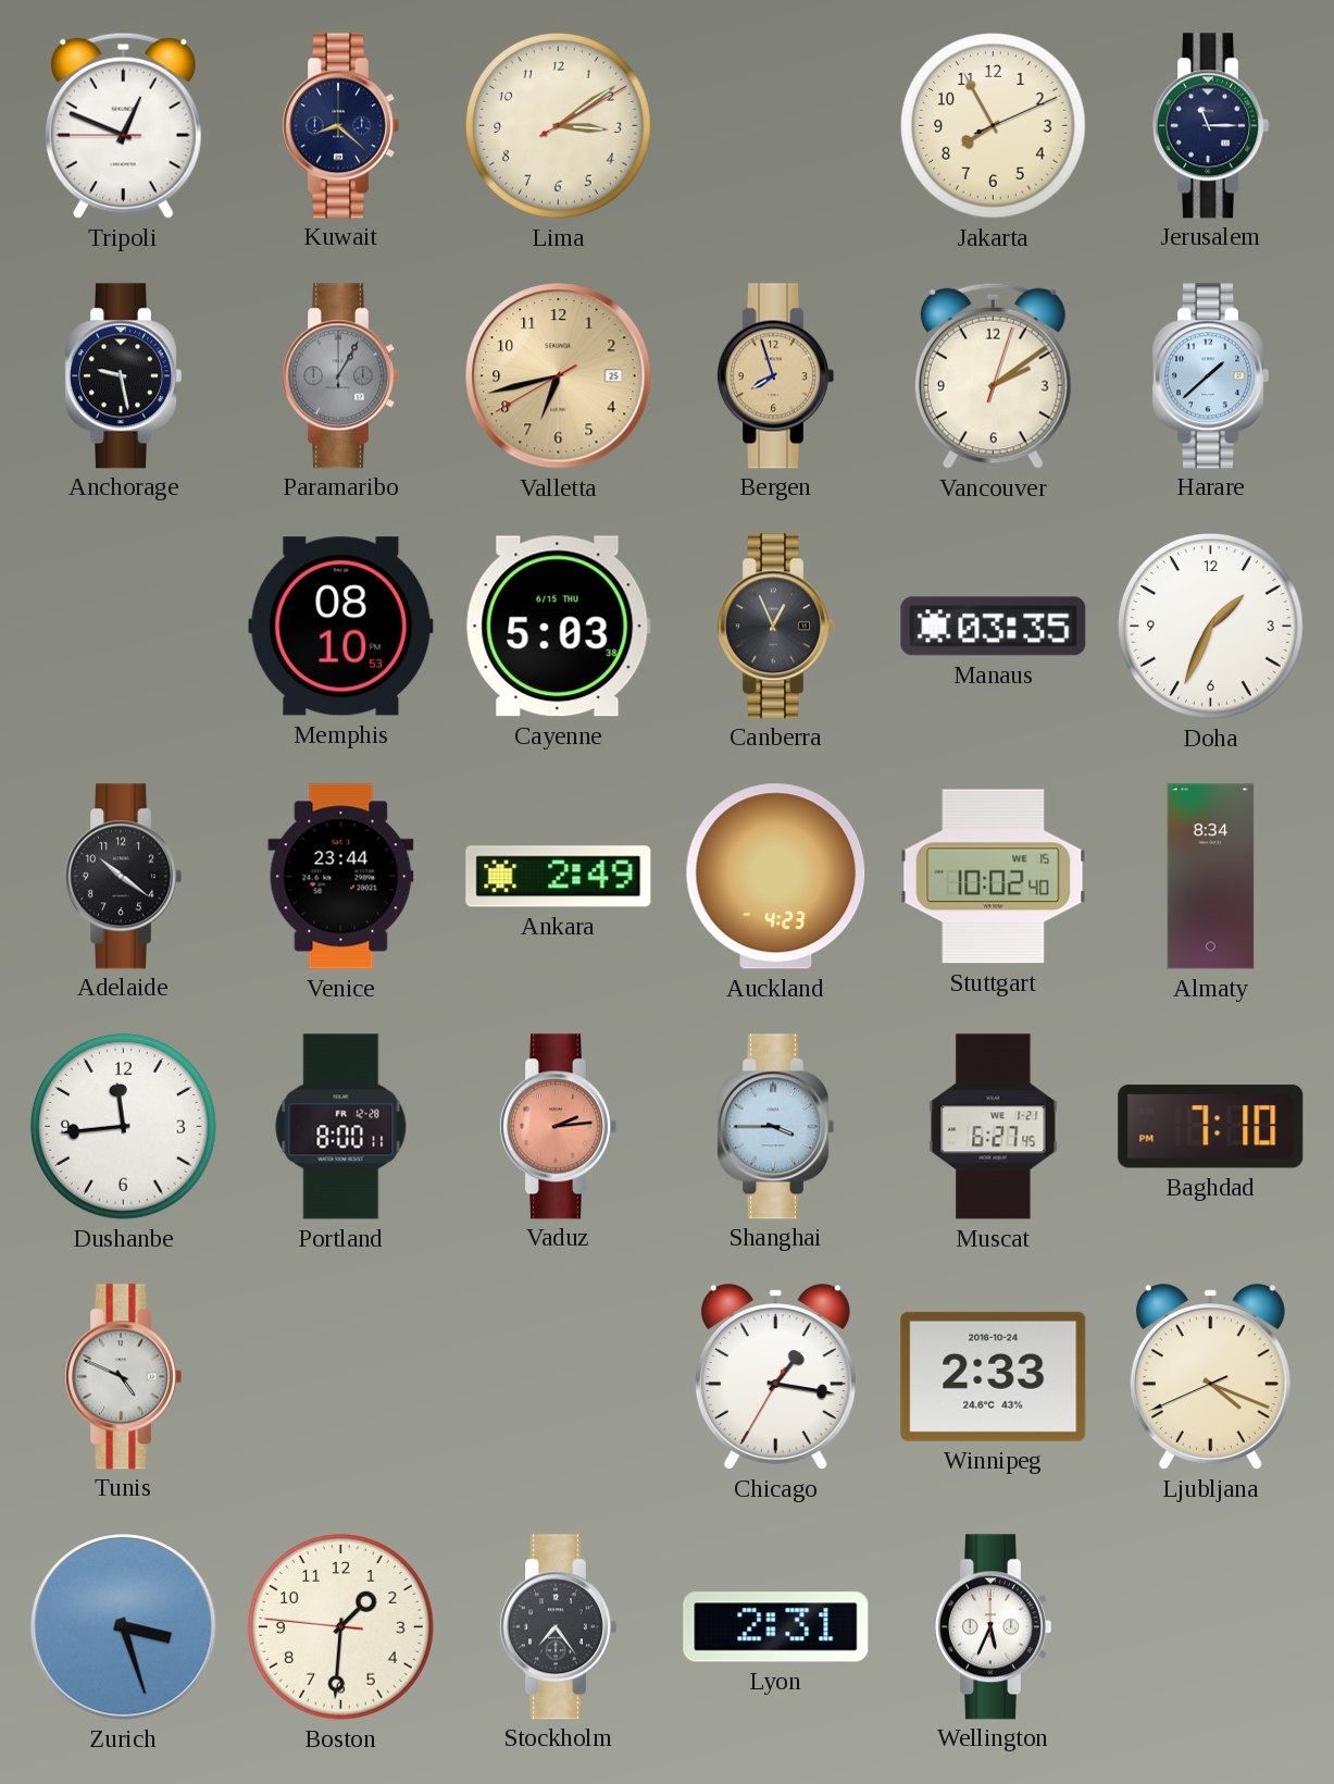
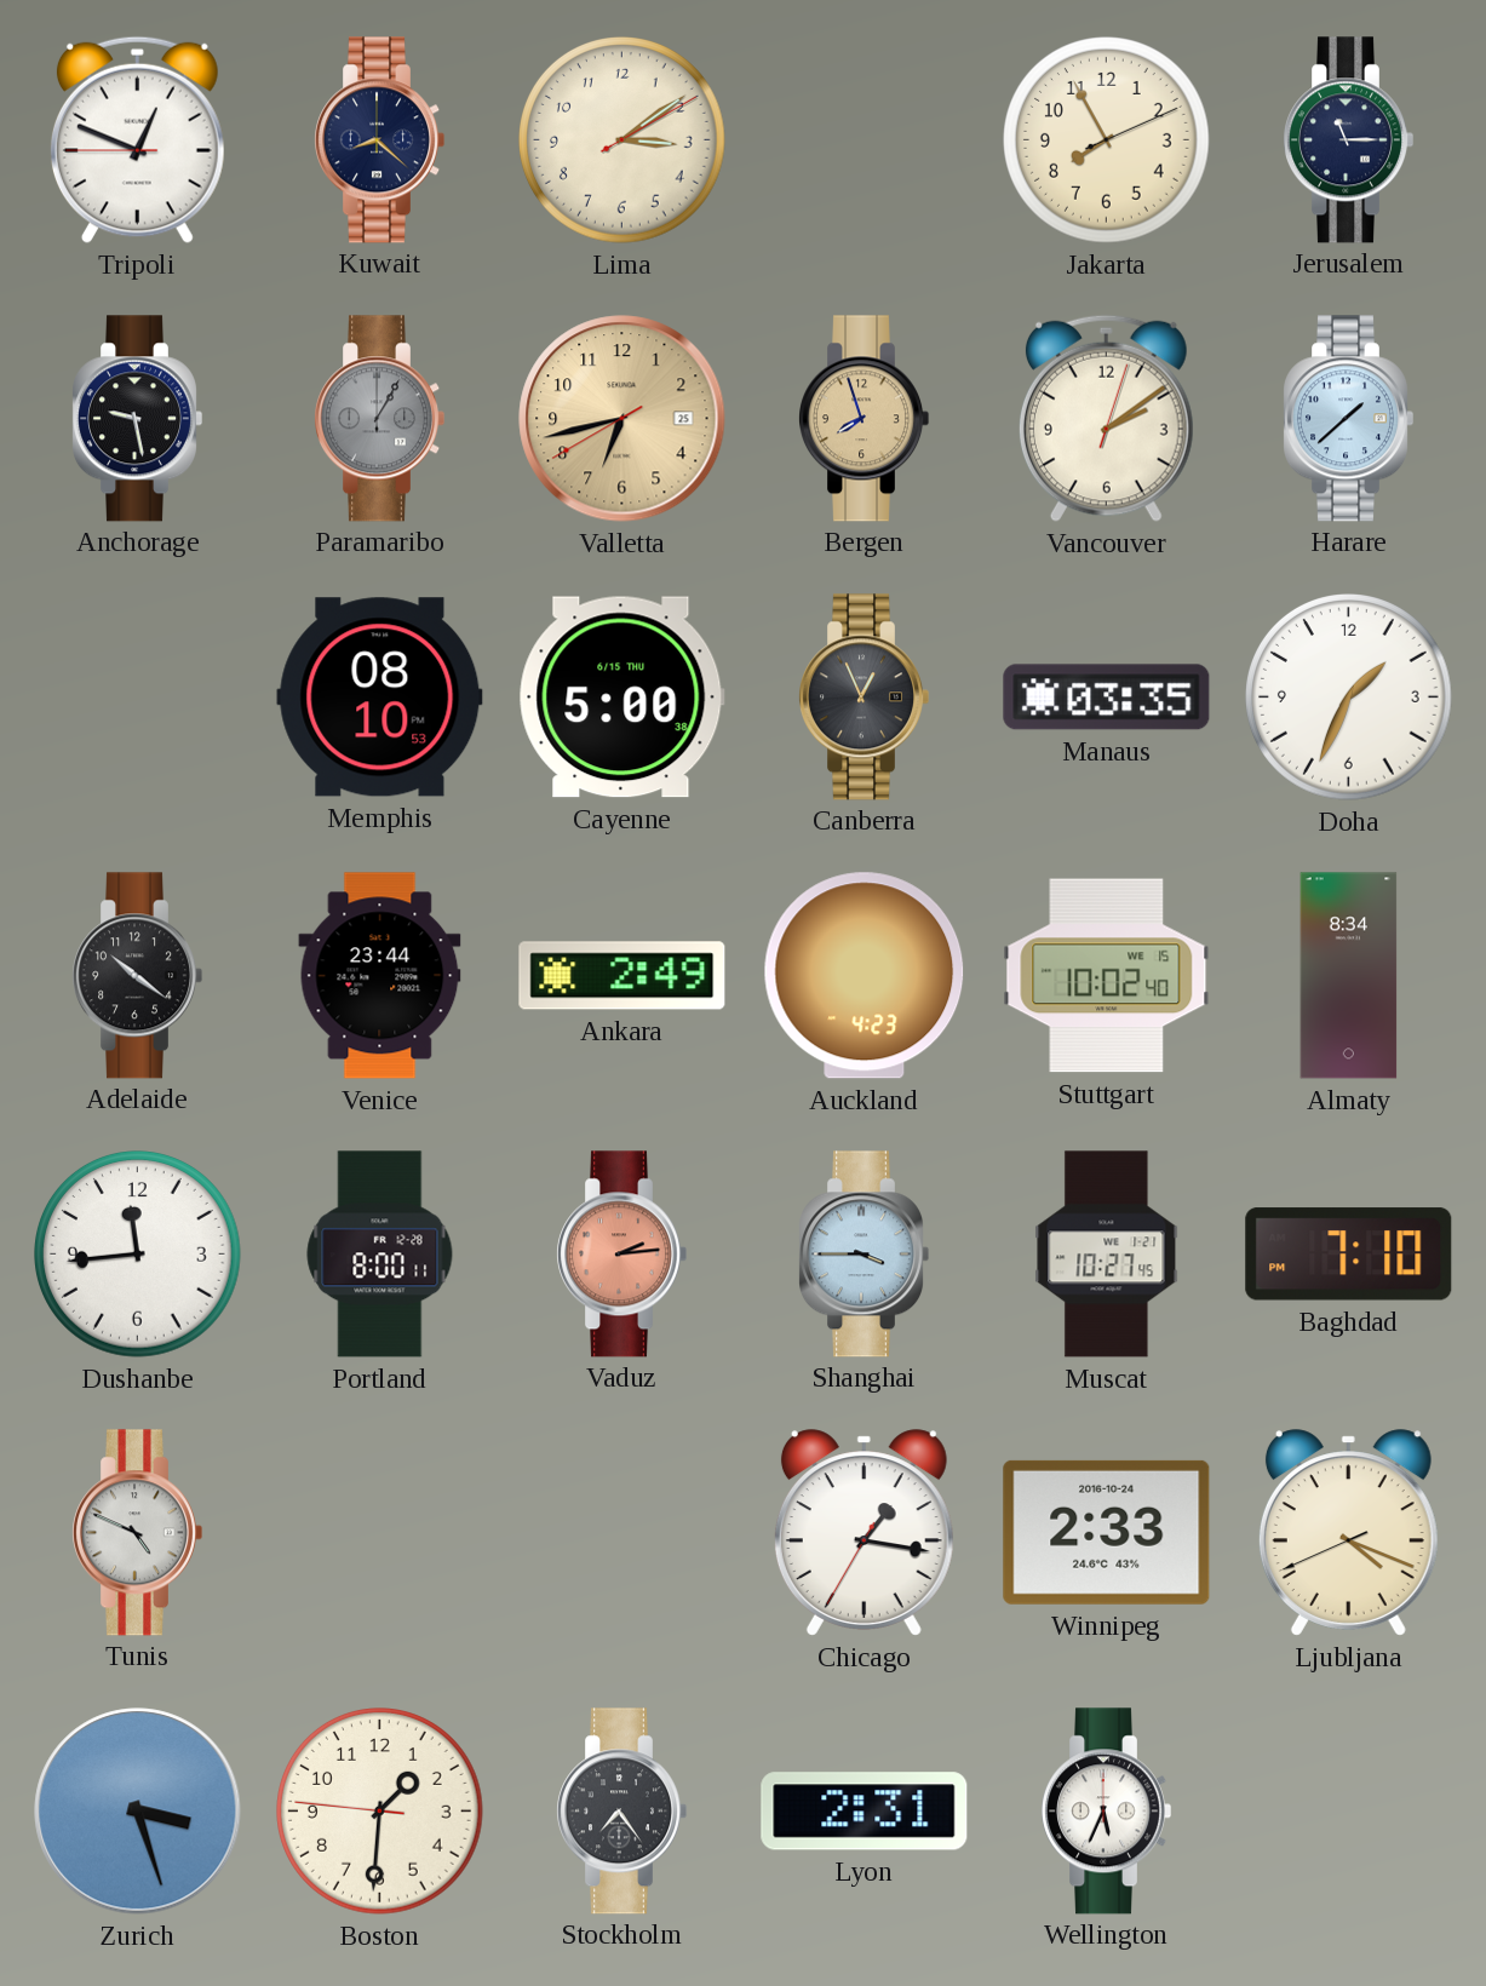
Cayenne: 5:03 -> 5:00
Muscat: 6:27 -> 10:27
